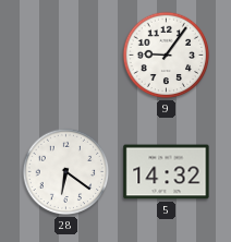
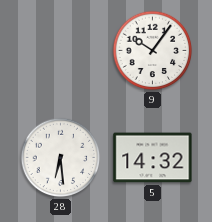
9: 9:06 -> 10:06
28: 6:21 -> 6:29
